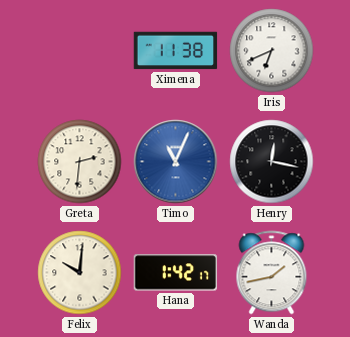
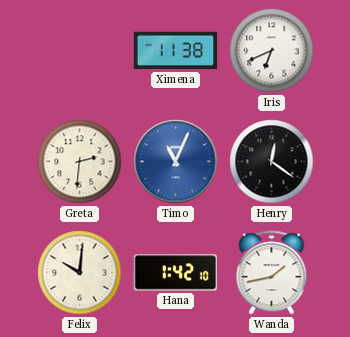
Henry: 12:17 -> 12:21
Hana: 1:42:17 -> 1:42:10
